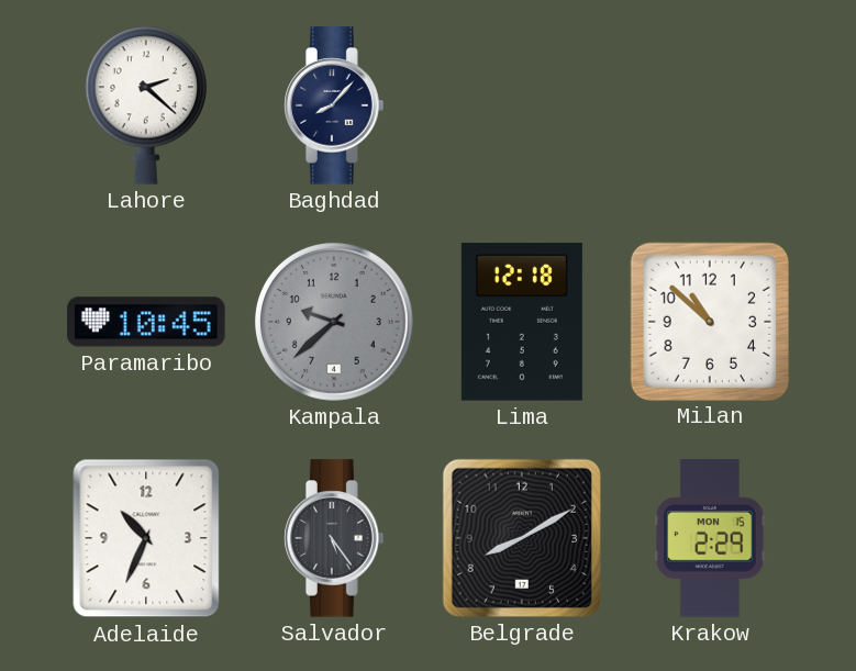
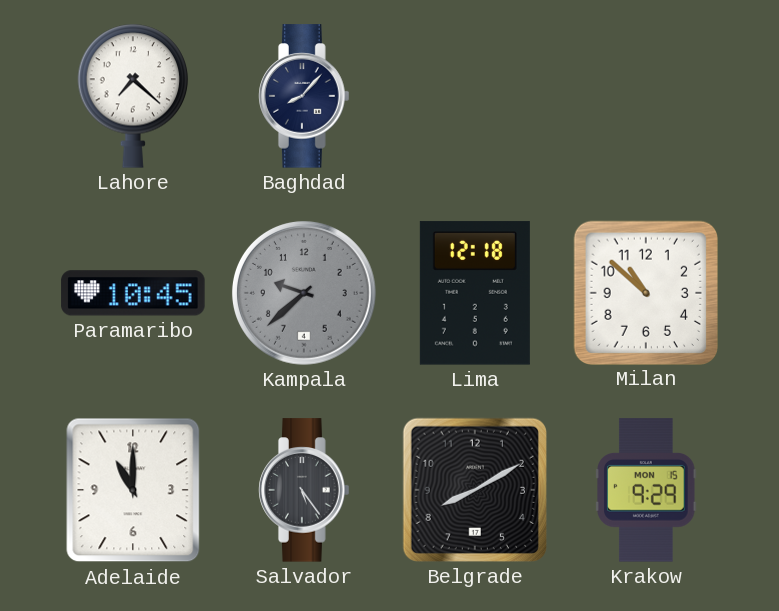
Lahore: 2:22 -> 7:22
Adelaide: 10:34 -> 11:00
Krakow: 2:29 -> 9:29
